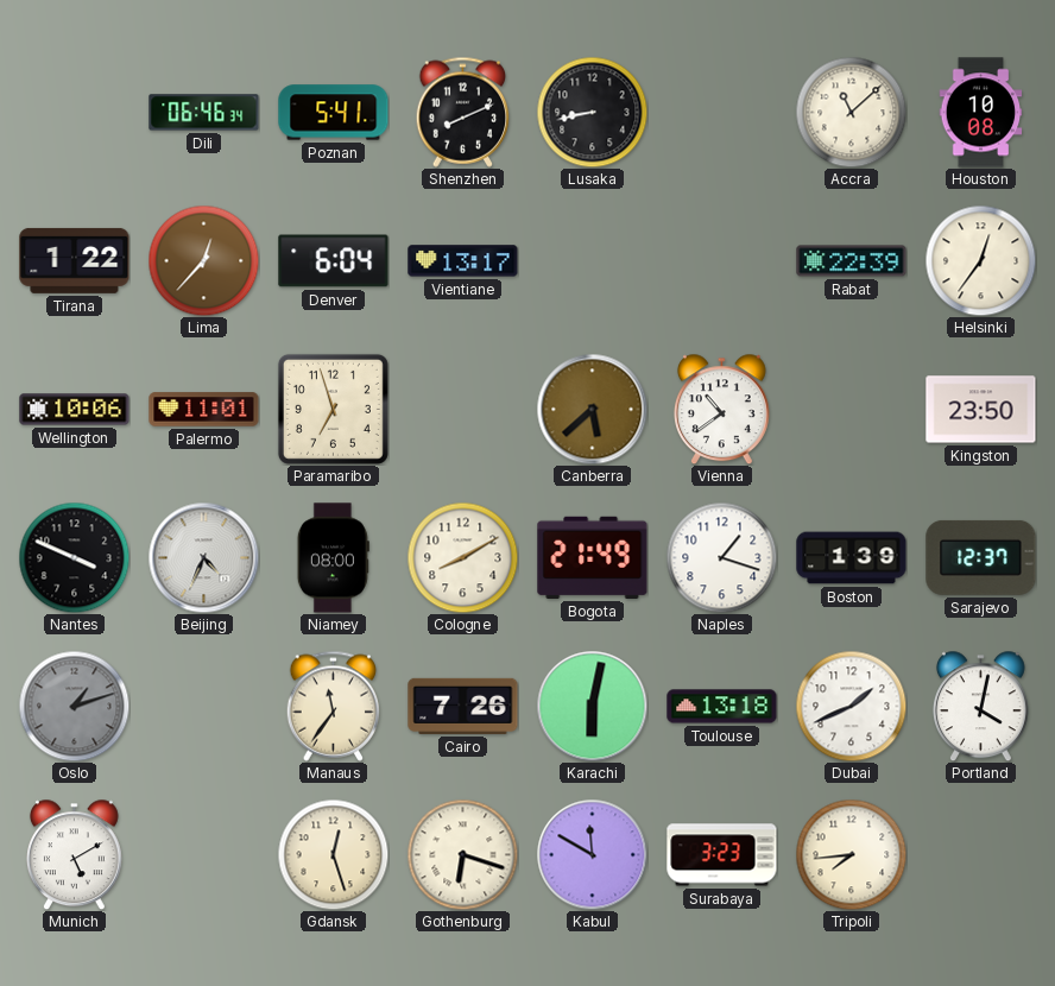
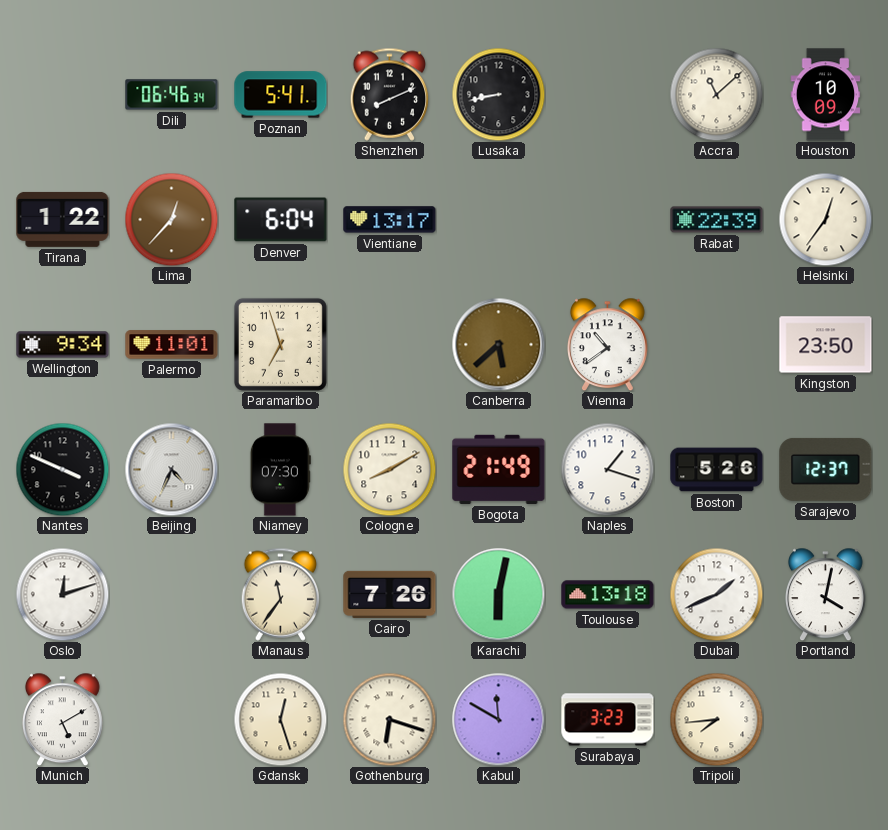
Houston: 10:08 -> 10:09
Wellington: 10:06 -> 9:34
Niamey: 08:00 -> 07:30
Boston: 1:39 -> 5:26
Oslo: 1:12 -> 12:12
Oslo dial: grey -> white
